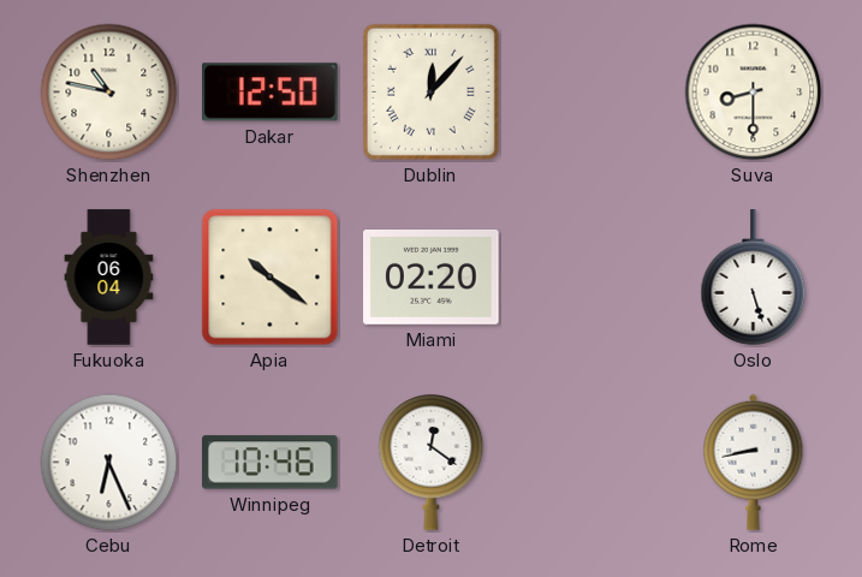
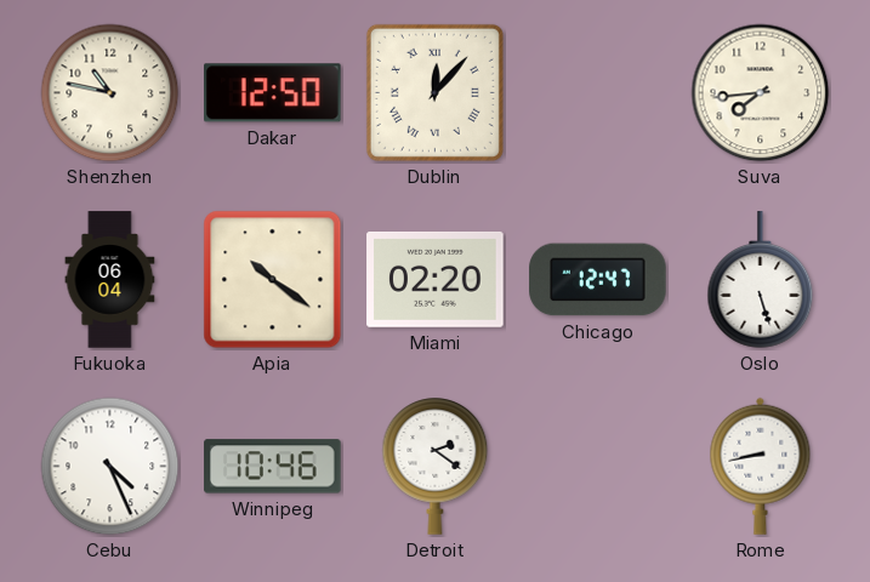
Suva: 8:30 -> 7:44
Chicago: none -> 12:47
Cebu: 6:26 -> 4:26
Detroit: 12:21 -> 2:21
